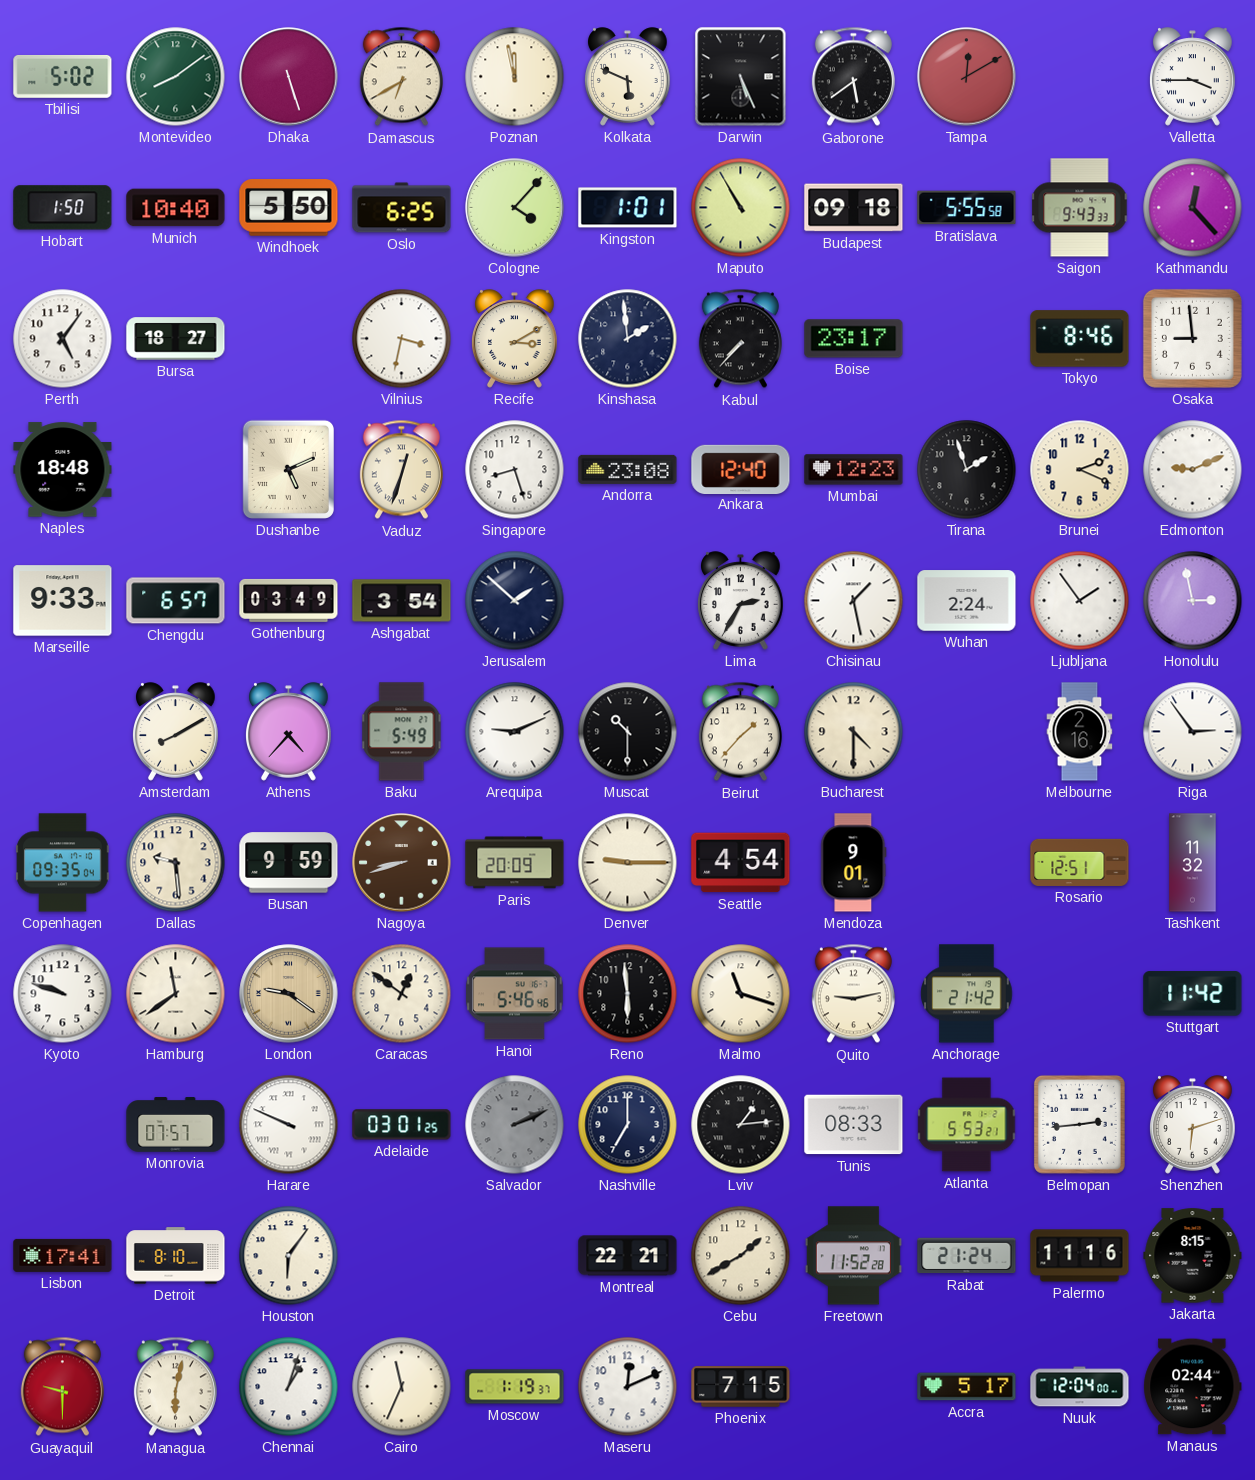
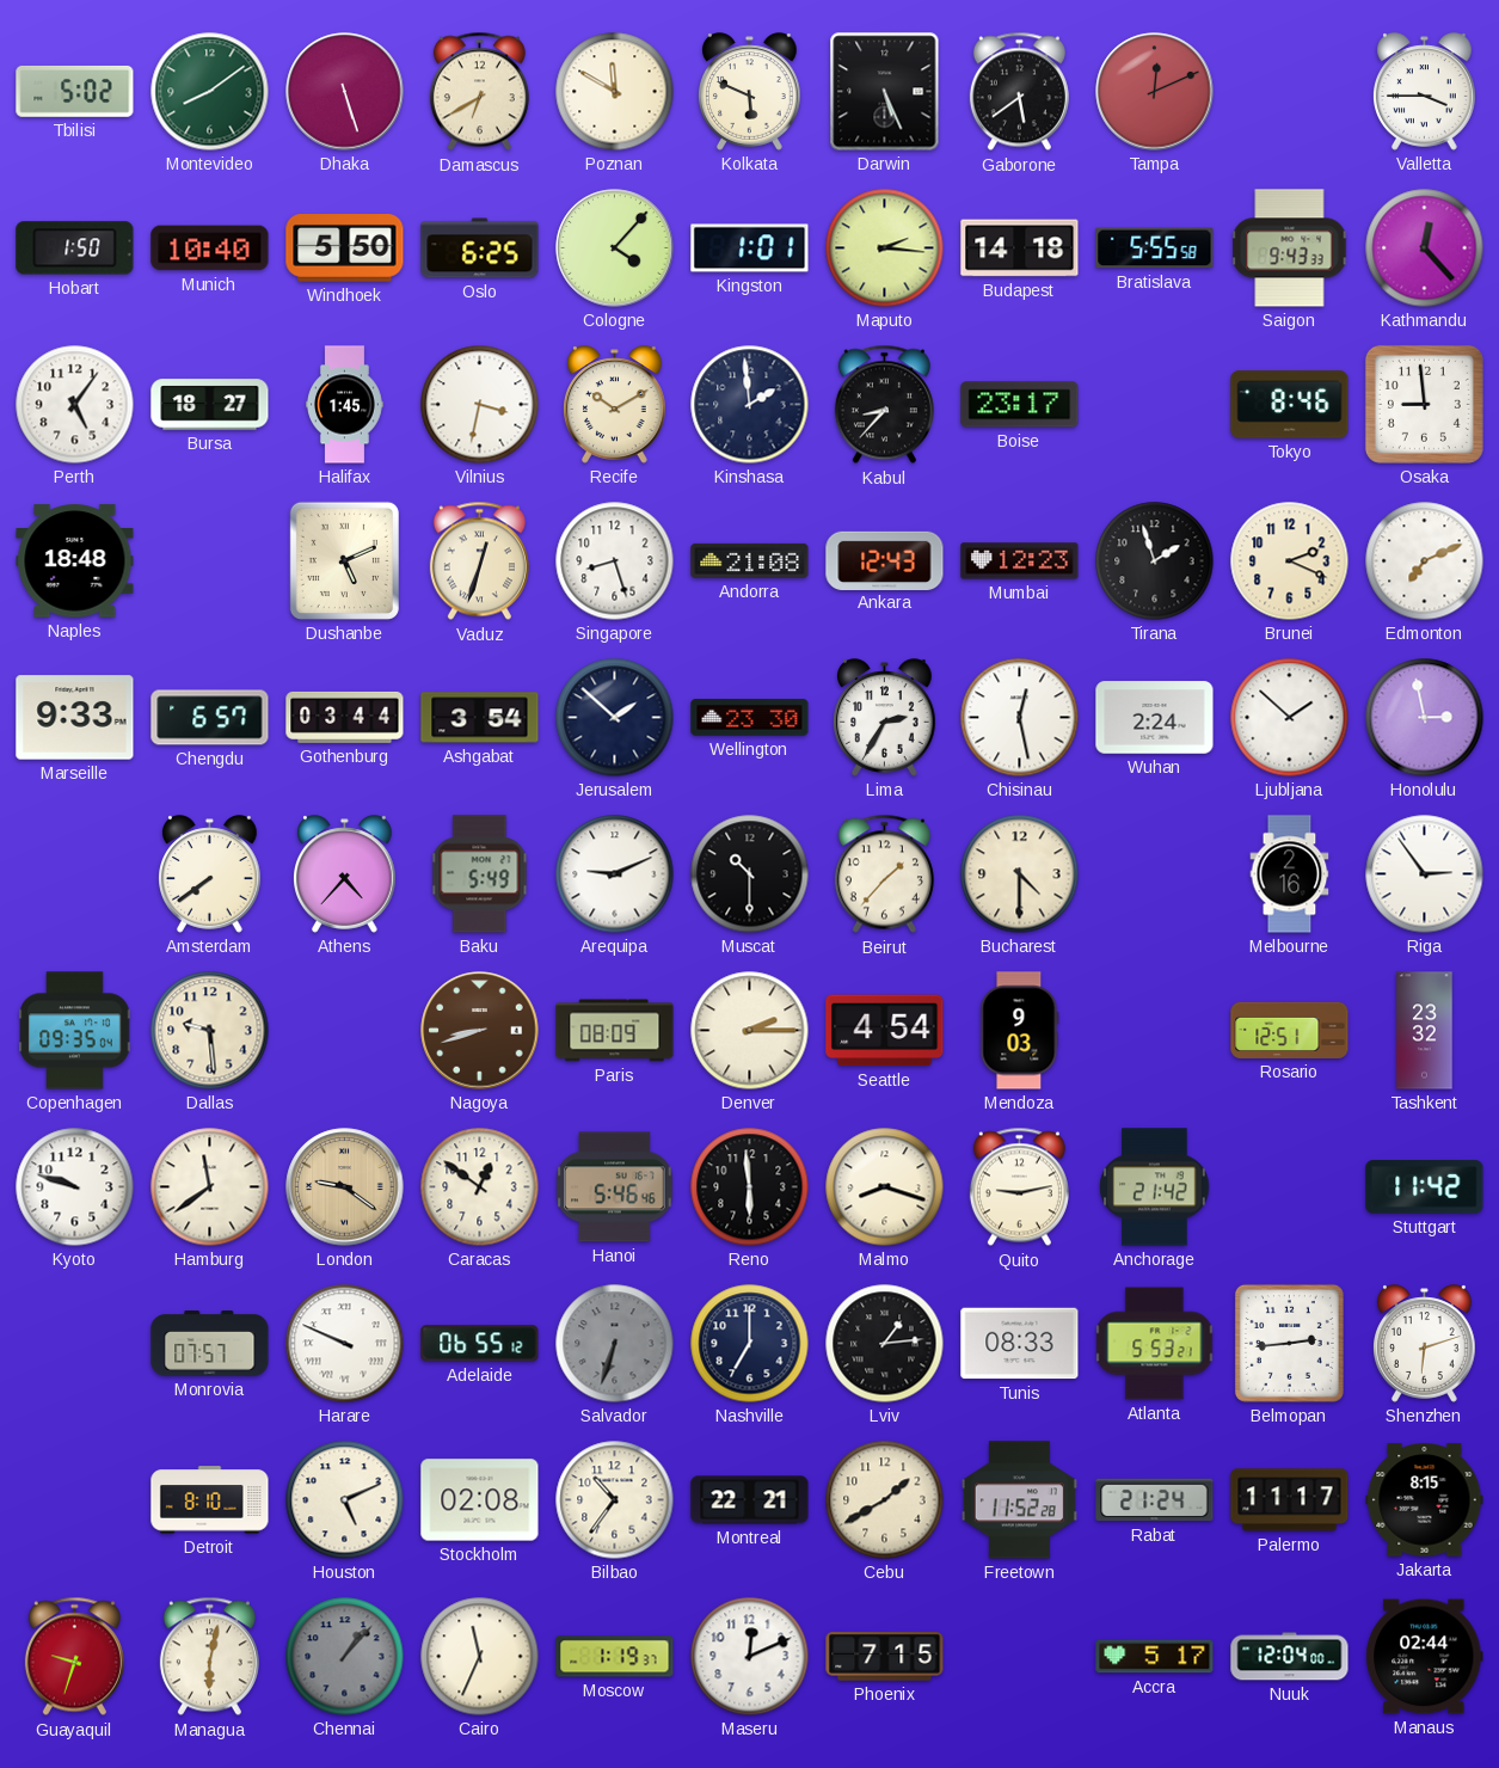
Poznan: 11:58 -> 11:50
Tampa: 12:10 -> 12:11
Maputo: 10:55 -> 2:16
Budapest: 09:18 -> 14:18
Halifax: none -> 1:45
Recife: 3:10 -> 10:10
Kabul: 7:37 -> 8:37
Andorra: 23:08 -> 21:08
Ankara: 12:40 -> 12:43
Edmonton: 9:11 -> 7:11
Gothenburg: 03:49 -> 03:44
Wellington: none -> 23:30
Chisinau: 1:28 -> 12:28
Ljubljana: 1:54 -> 1:52
Amsterdam: 8:10 -> 7:39
Busan: 9:59 -> none
Paris: 20:09 -> 08:09
Denver: 9:15 -> 2:15
Mendoza: 9:01 -> 9:03
Tashkent: 11:32 -> 23:32
Malmo: 11:18 -> 8:18
Adelaide: 03:01 -> 06:55
Salvador: 2:11 -> 6:33
Lisbon: 17:41 -> none
Houston: 6:06 -> 5:11
Stockholm: none -> 02:08
Bilbao: none -> 10:36
Palermo: 11:16 -> 11:17
Guayaquil: 9:30 -> 9:33
Chennai: 1:03 -> 1:07
Chennai dial: white -> grey
